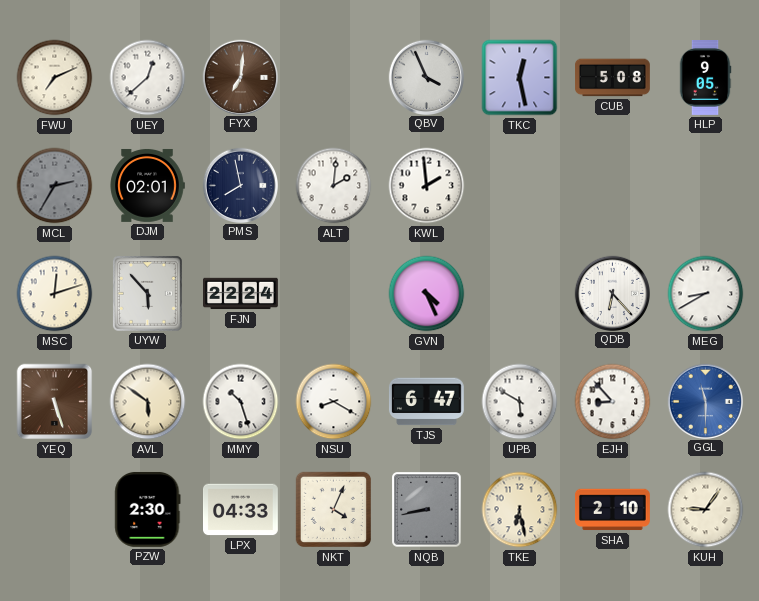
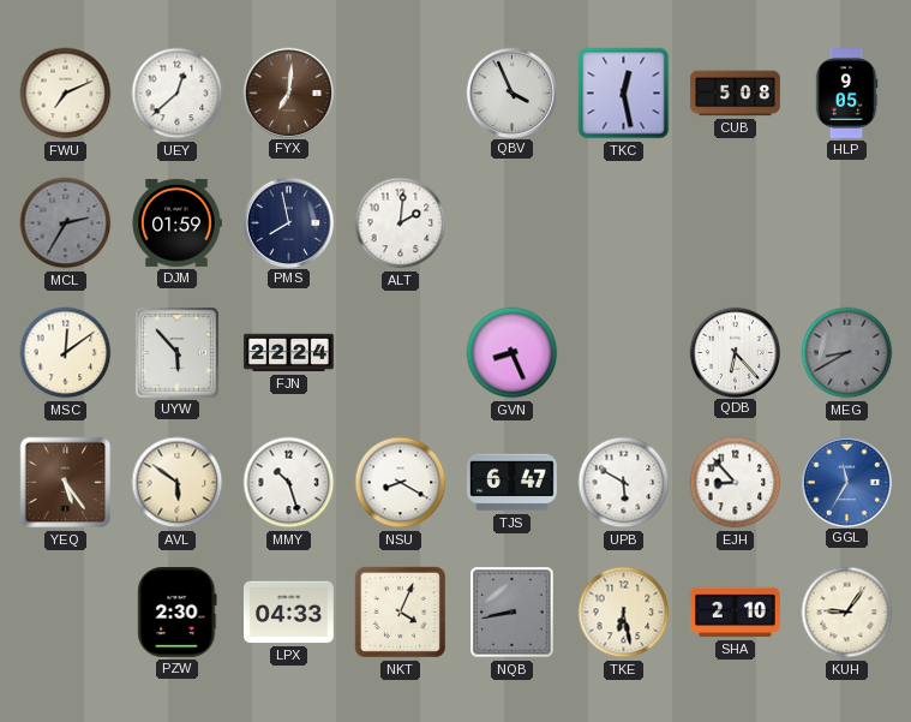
DJM: 02:01 -> 01:59
KWL: 1:59 -> none
MSC: 12:12 -> 12:09
GVN: 4:26 -> 8:26
MEG dial: white -> grey
YEQ: 5:27 -> 5:24
GGL: 11:30 -> 11:35
